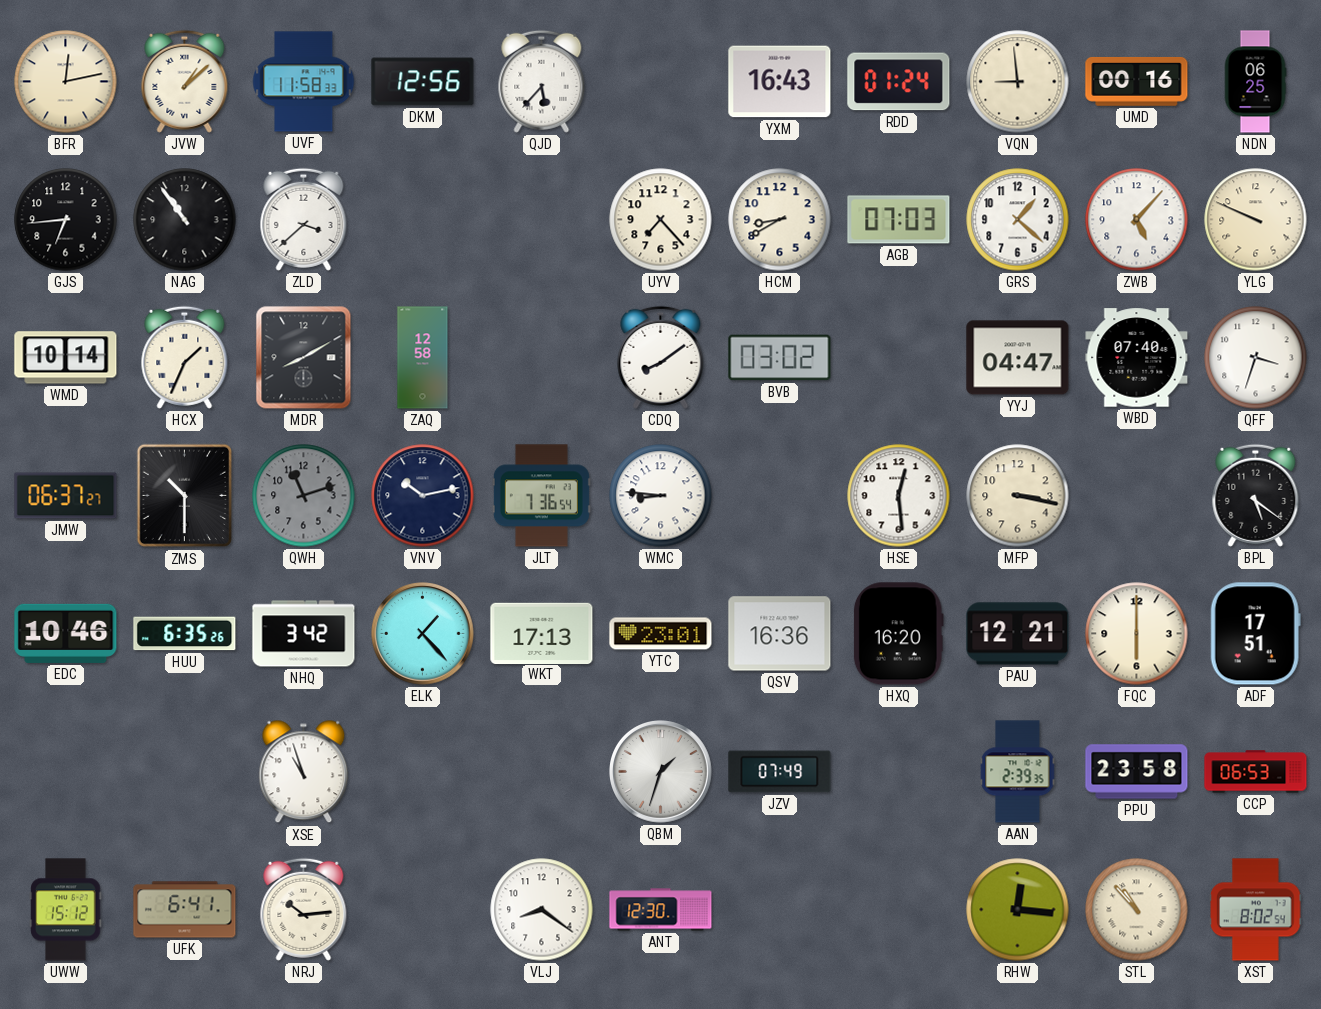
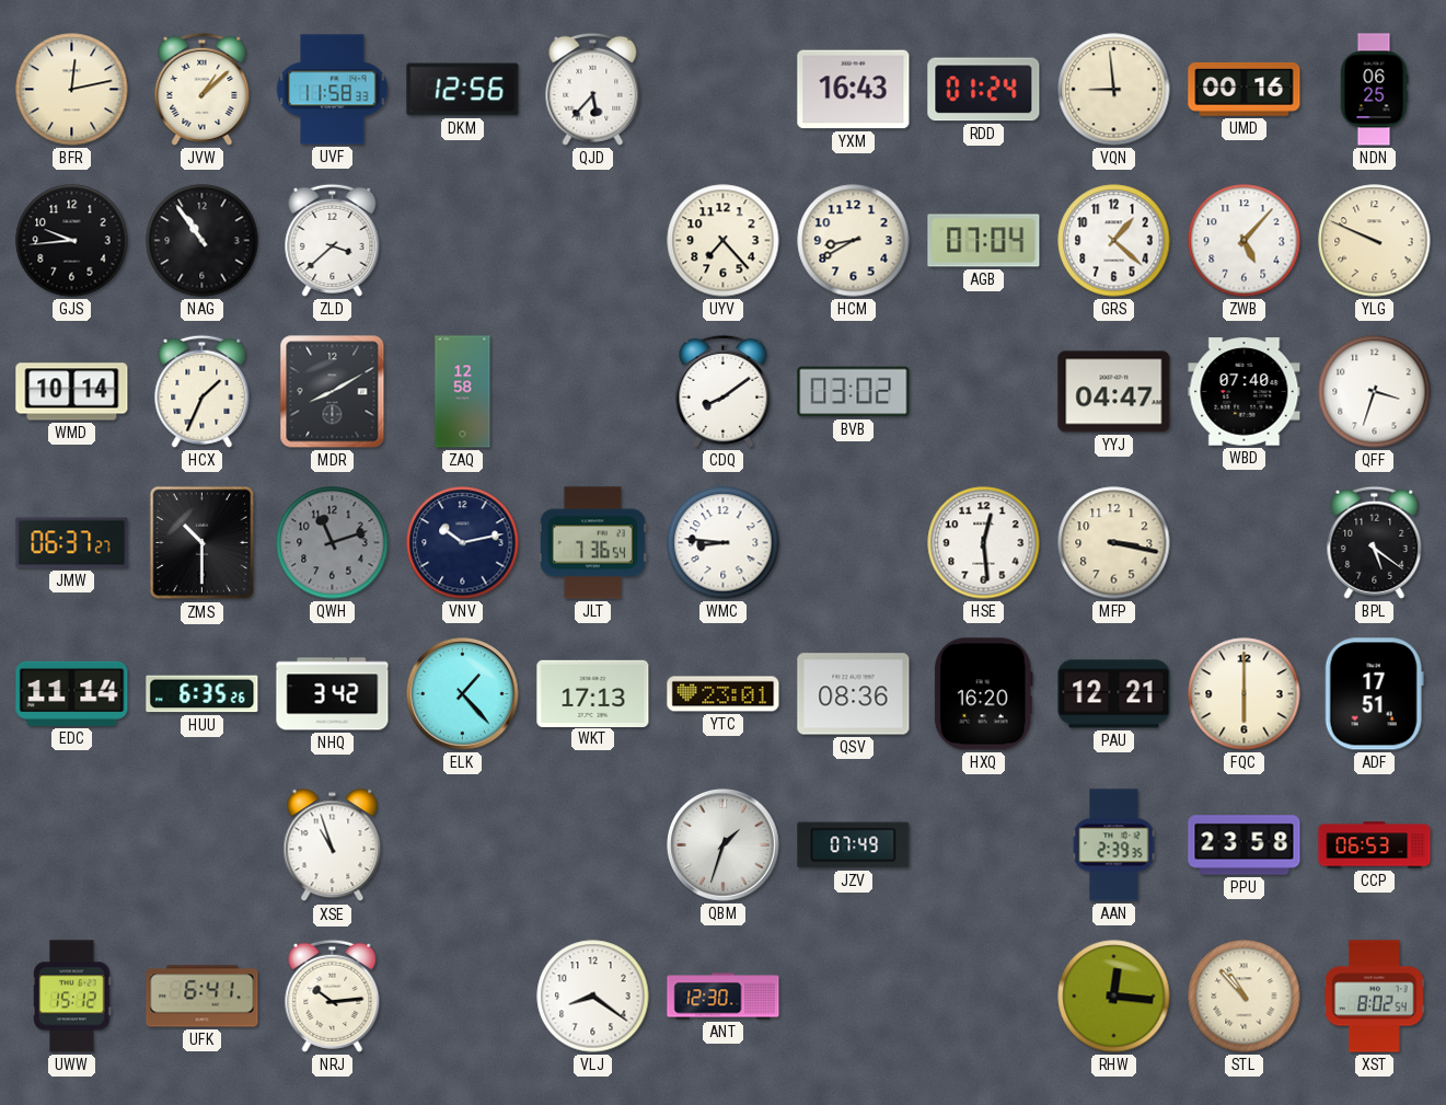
GJS: 6:44 -> 9:44
AGB: 07:03 -> 07:04
EDC: 10:46 -> 11:14
QSV: 16:36 -> 08:36
